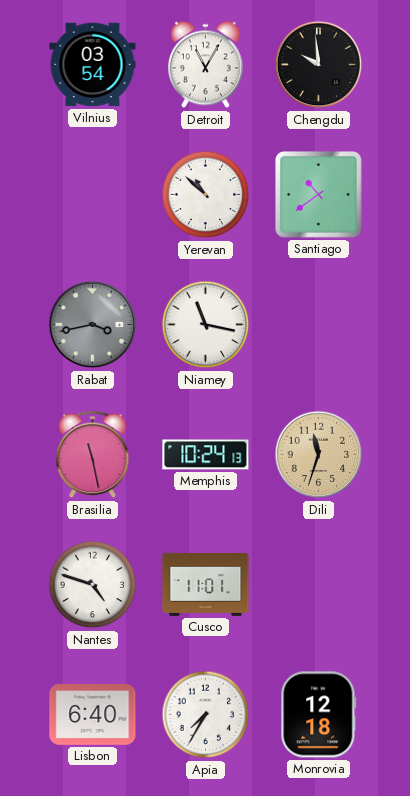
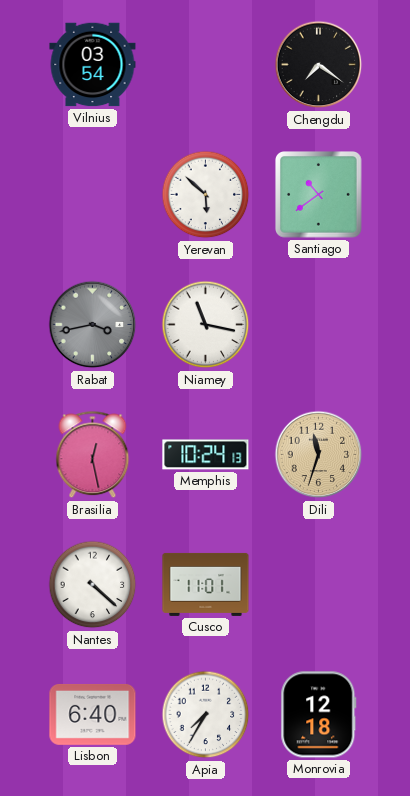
Detroit: 11:05 -> none
Chengdu: 9:59 -> 7:21
Yerevan: 10:52 -> 5:52
Brasilia: 11:28 -> 12:28
Nantes: 4:48 -> 4:22
